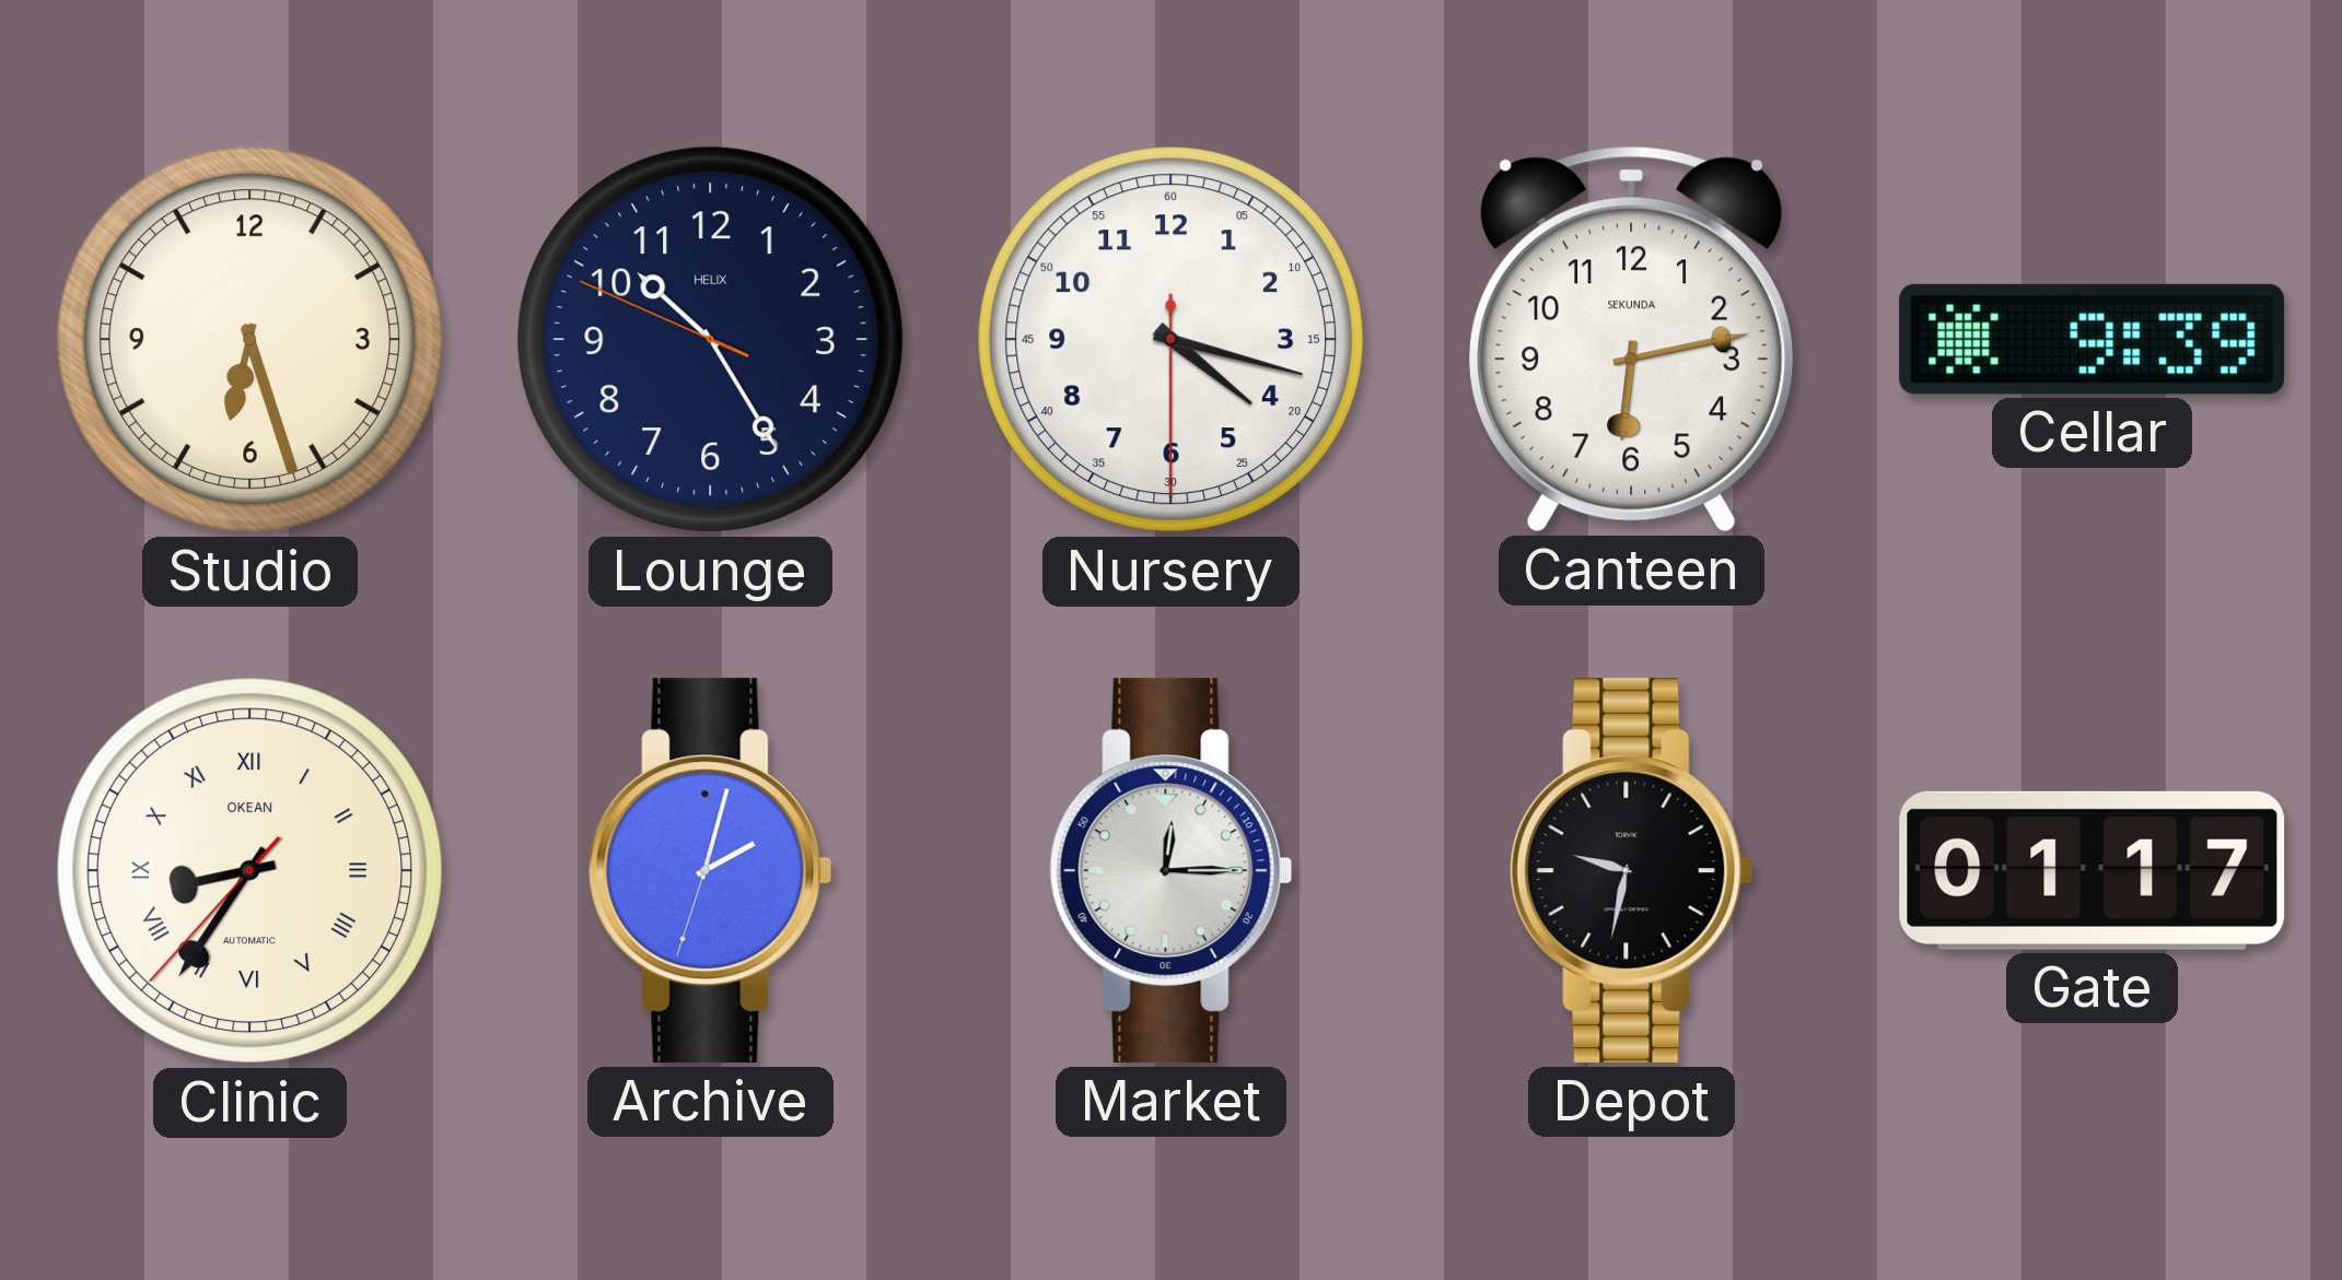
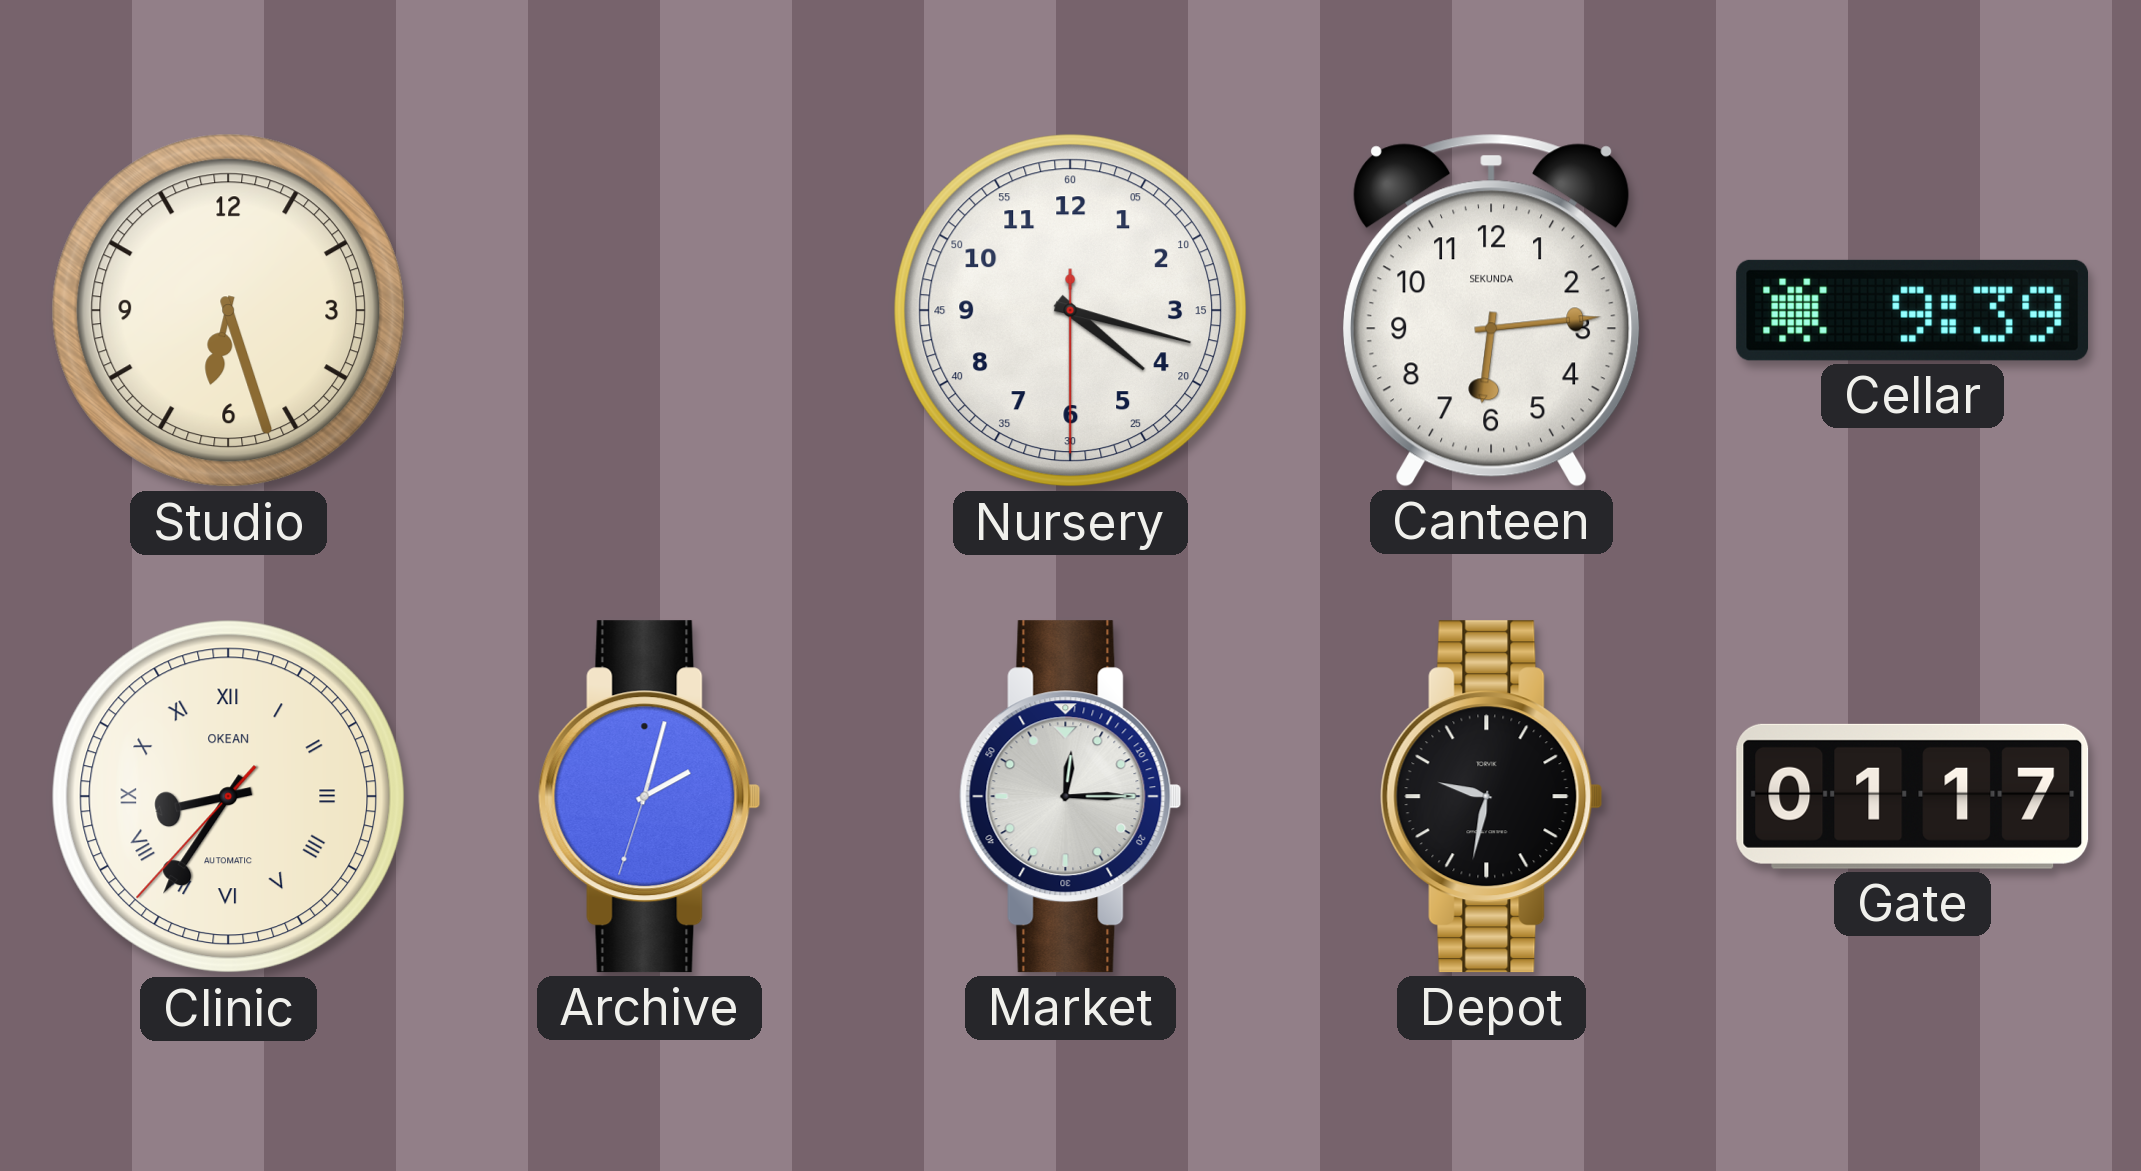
Lounge: 10:24 -> none
Canteen: 6:13 -> 6:14
